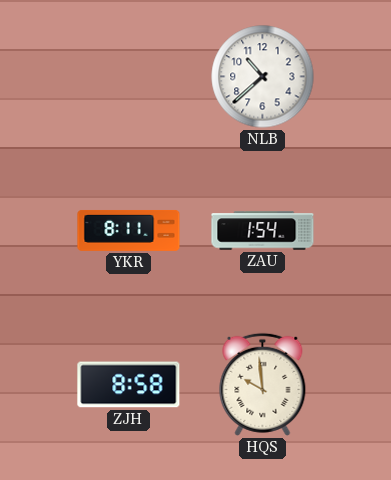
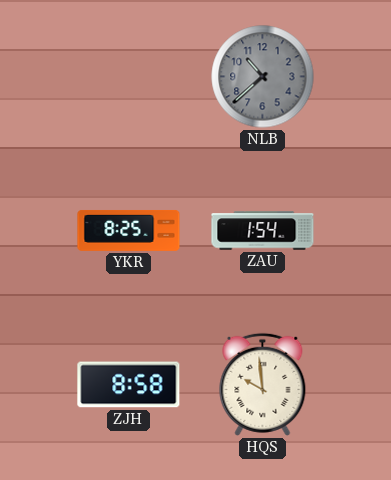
NLB dial: white -> grey
YKR: 8:11 -> 8:25
